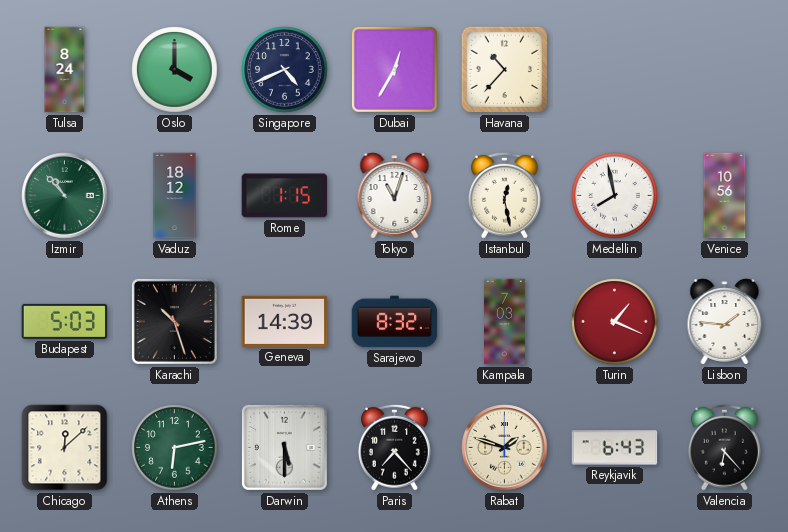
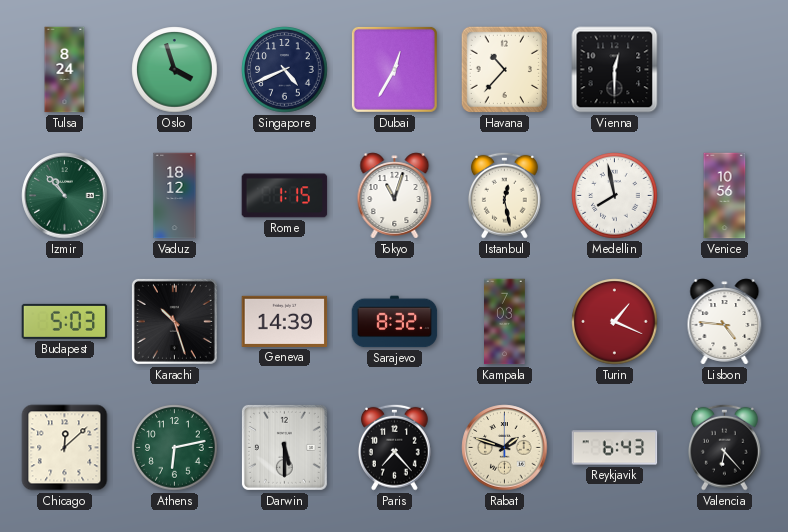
Oslo: 4:00 -> 3:57
Vienna: none -> 12:30
Lisbon: 1:46 -> 4:46
